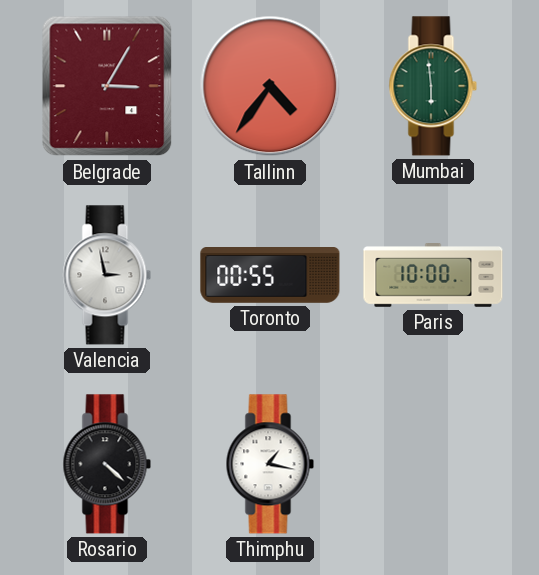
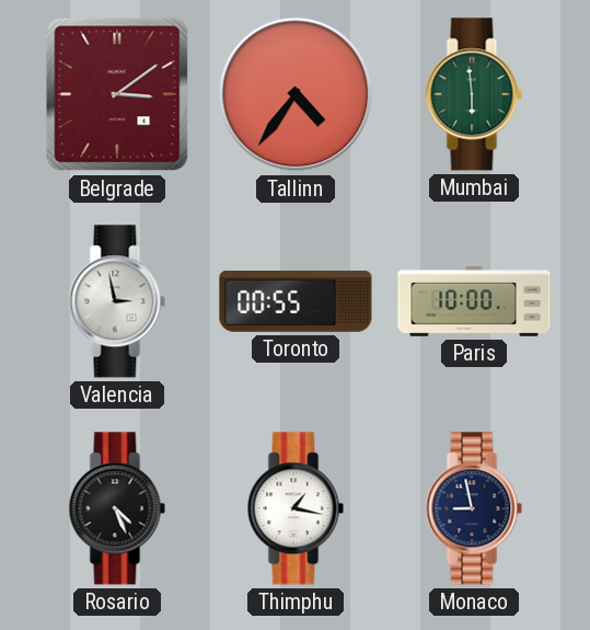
Belgrade: 3:05 -> 3:09
Rosario: 4:22 -> 4:26
Monaco: none -> 8:58
